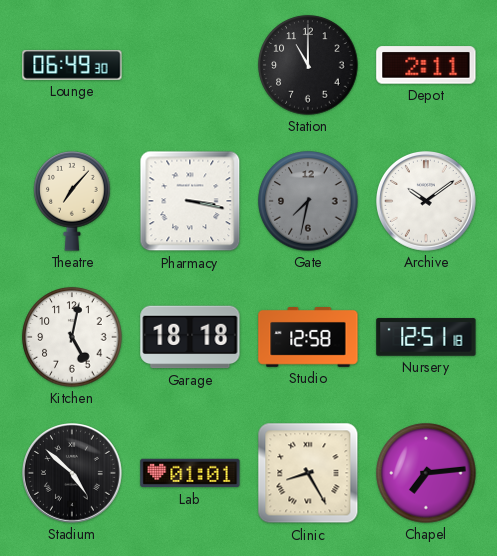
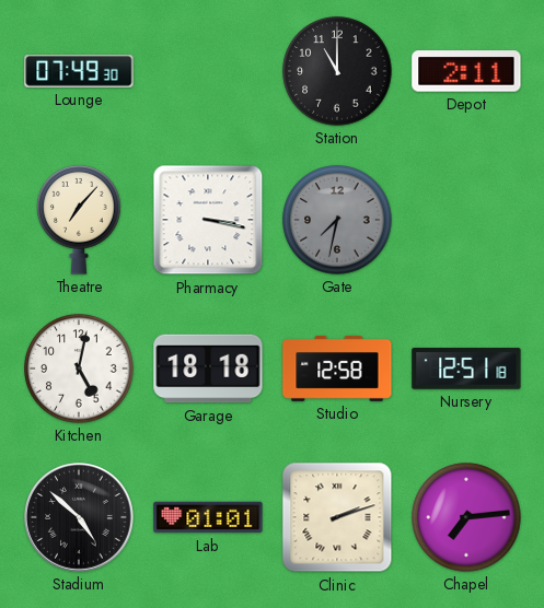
Lounge: 06:49 -> 07:49
Archive: 10:09 -> none
Clinic: 8:25 -> 2:12
